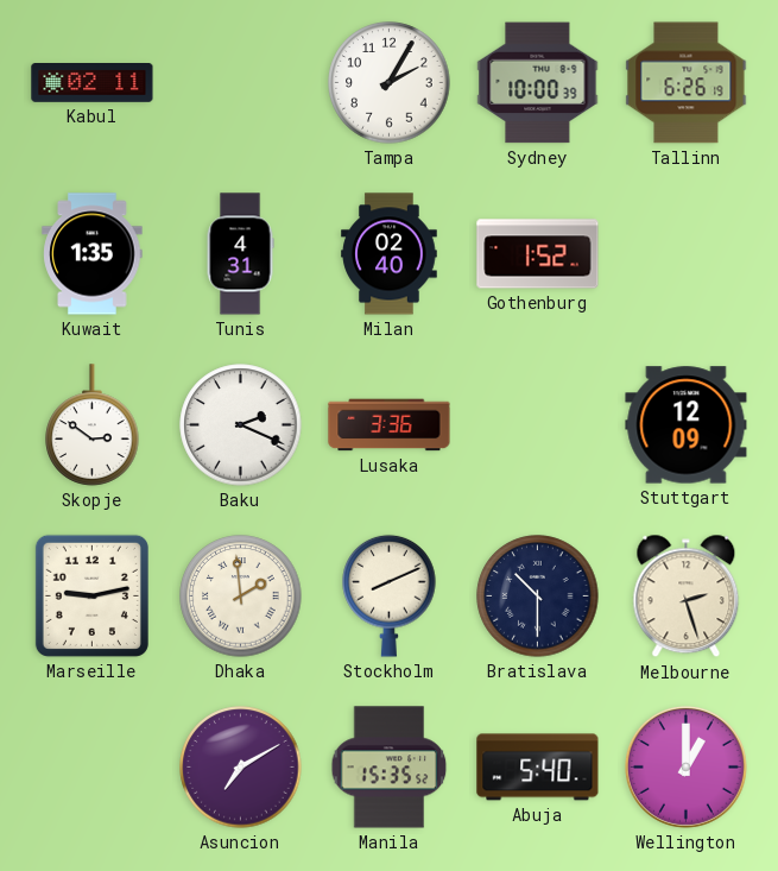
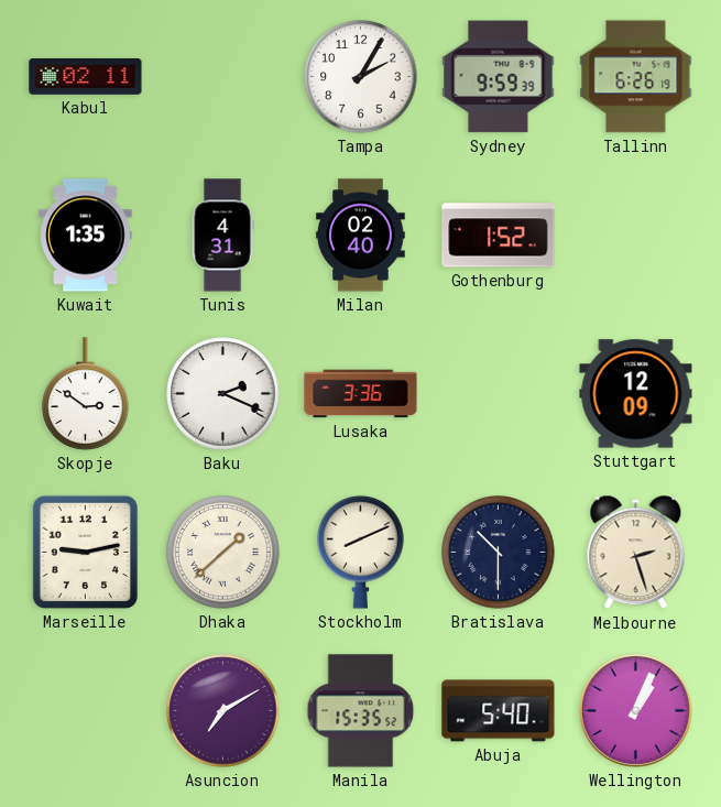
Sydney: 10:00 -> 9:59
Dhaka: 1:59 -> 1:38
Wellington: 1:00 -> 1:04
